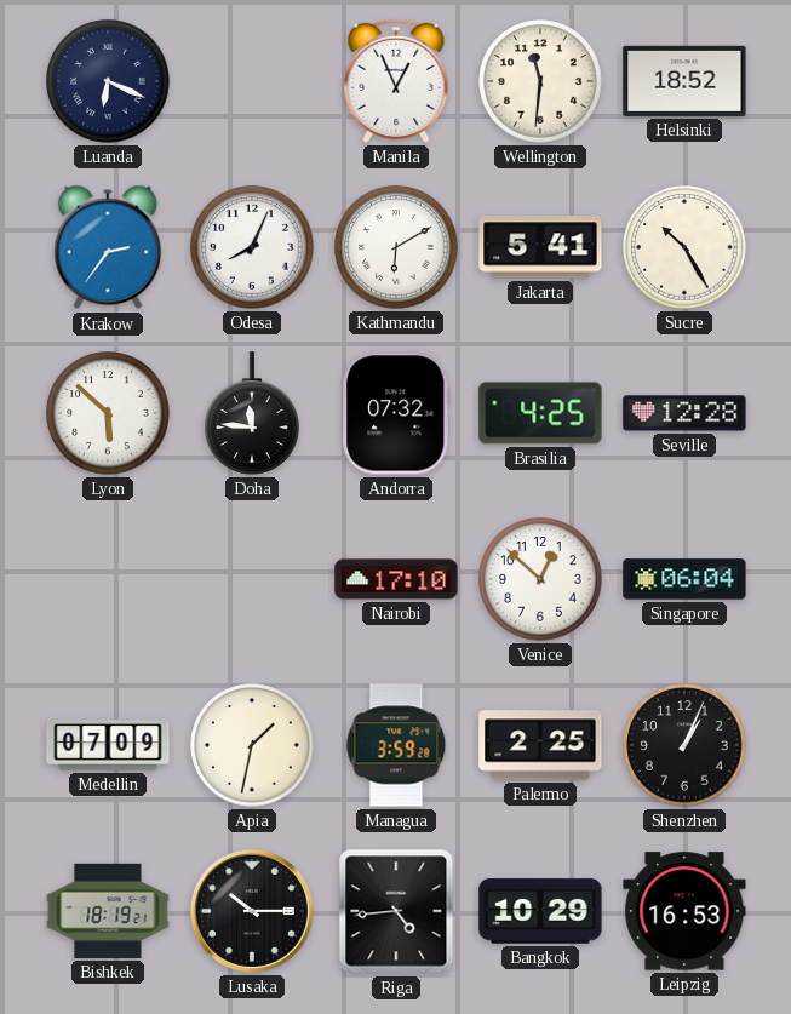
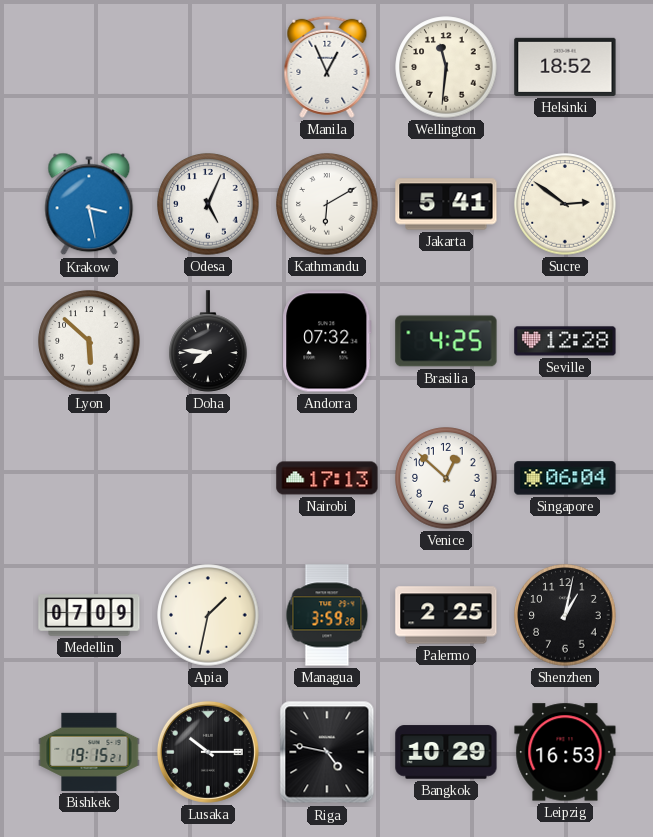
Luanda: 6:19 -> none
Krakow: 2:36 -> 3:28
Odesa: 8:04 -> 5:04
Sucre: 10:25 -> 2:51
Doha: 11:46 -> 7:46
Nairobi: 17:10 -> 17:13
Shenzhen: 1:04 -> 1:02
Bishkek: 18:19 -> 19:15
Riga: 4:44 -> 4:47
